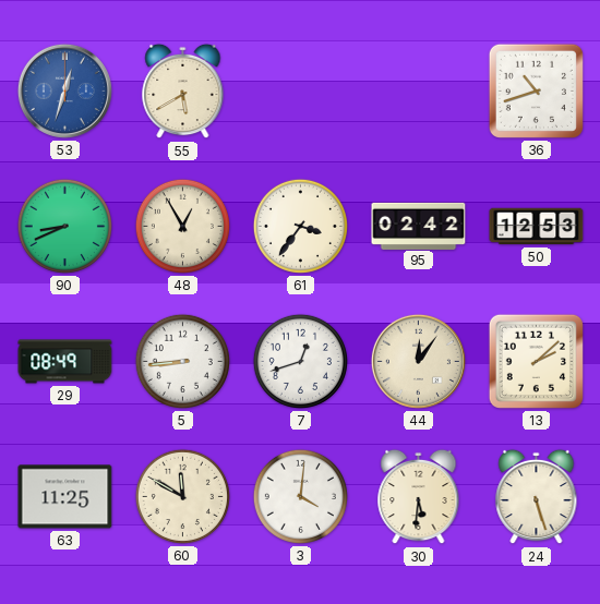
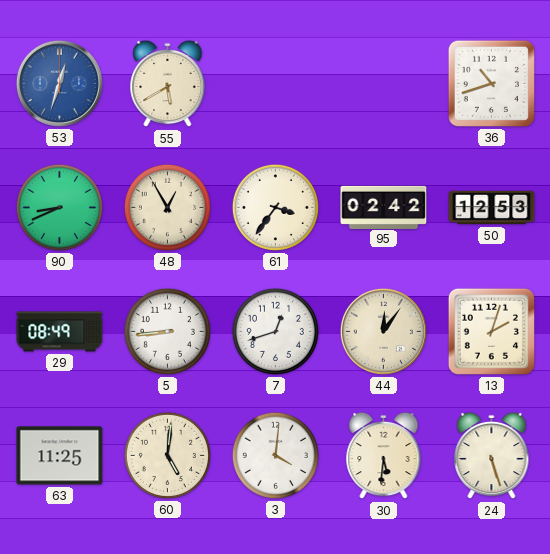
13: 2:08 -> 2:03
60: 11:50 -> 5:01
